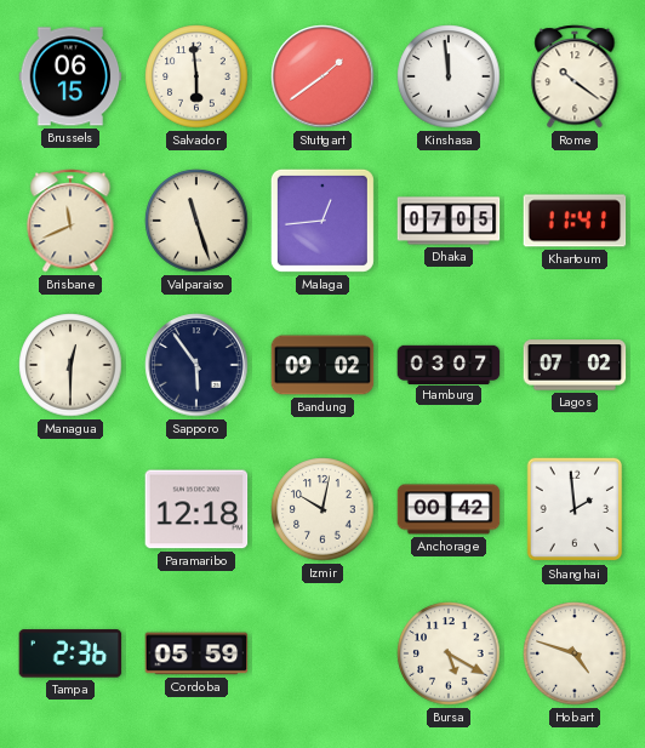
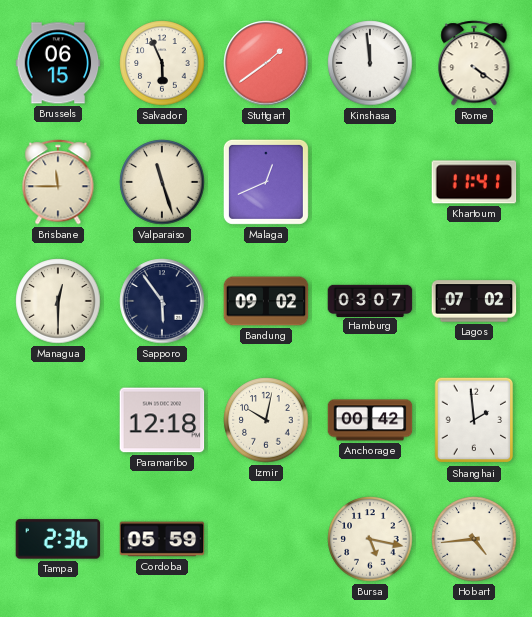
Salvador: 5:59 -> 5:56
Rome: 10:21 -> 4:21
Brisbane: 11:41 -> 11:45
Malaga: 12:44 -> 12:41
Dhaka: 07:05 -> none
Bursa: 5:20 -> 5:17
Hobart: 4:48 -> 4:44
